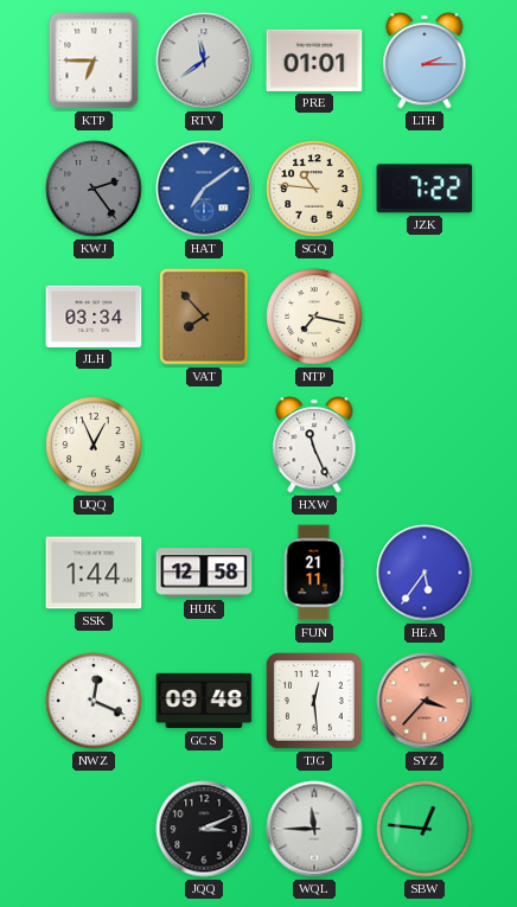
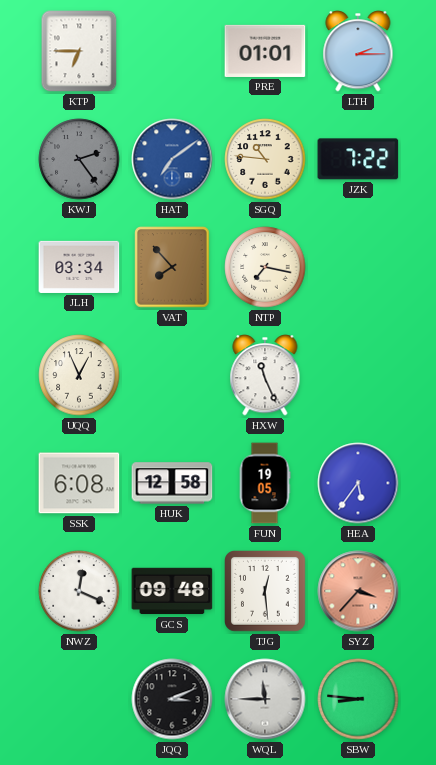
RTV: 11:39 -> none
SSK: 1:44 -> 6:08
FUN: 21:11 -> 19:05
SBW: 12:46 -> 8:46
